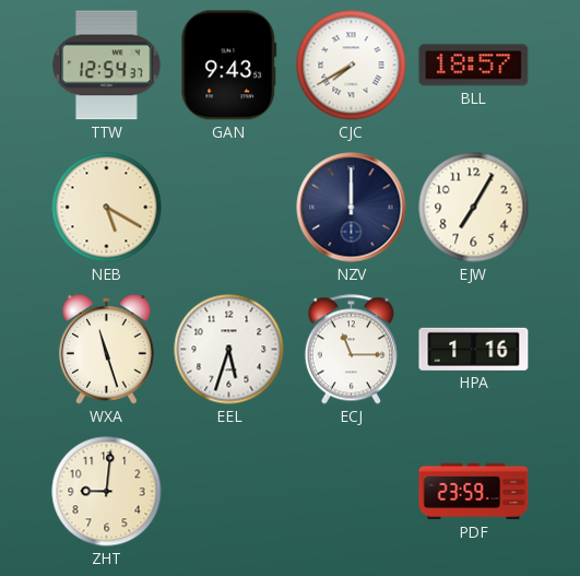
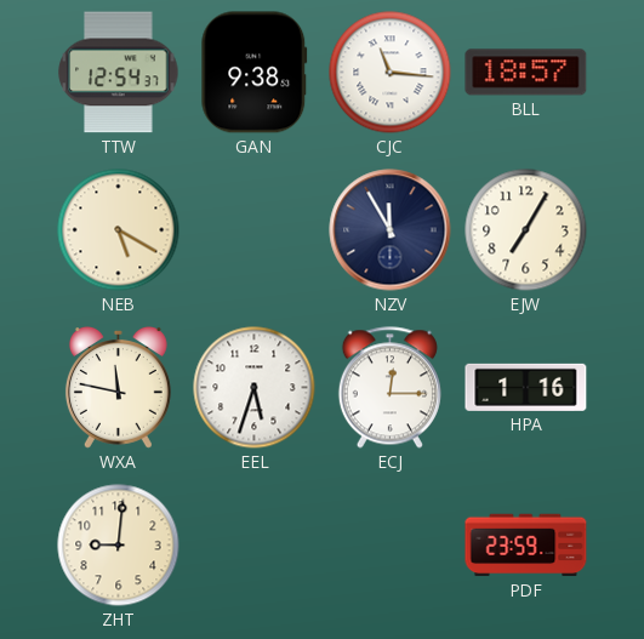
GAN: 9:43 -> 9:38
CJC: 7:40 -> 11:16
NZV: 12:00 -> 11:55
WXA: 11:27 -> 11:47
ECJ: 11:15 -> 12:15
